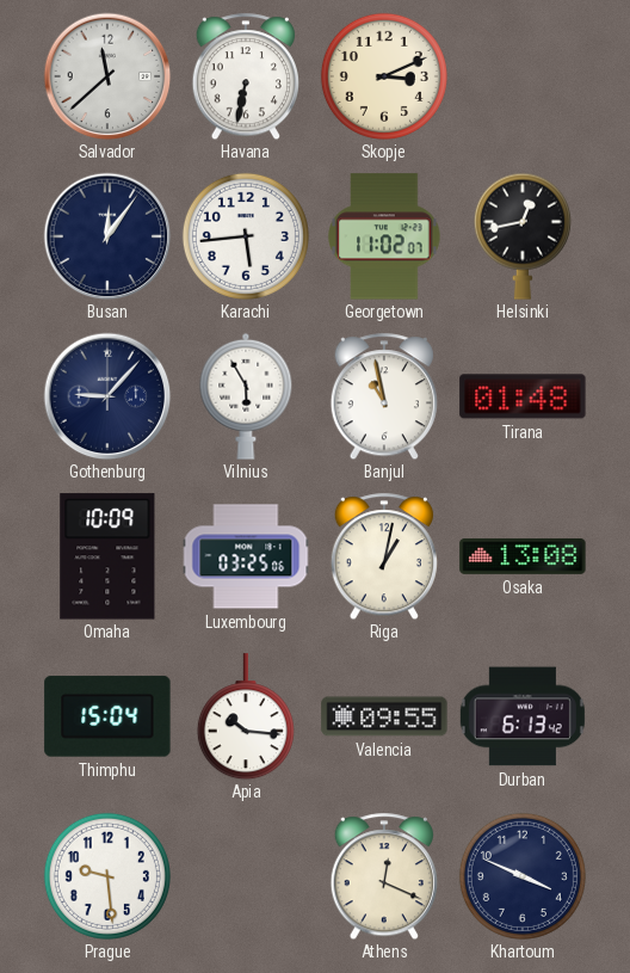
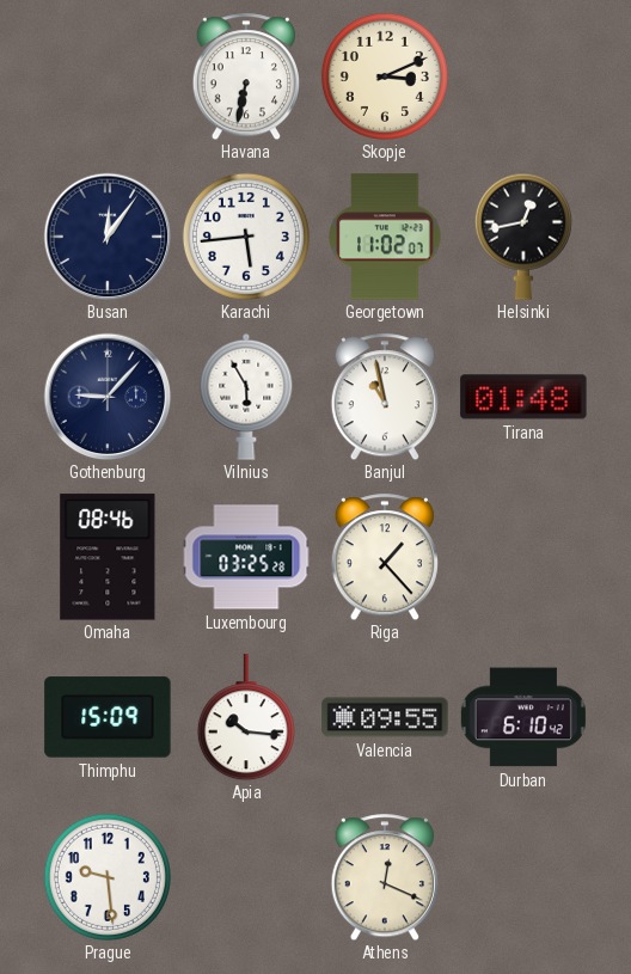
Salvador: 11:38 -> none
Omaha: 10:09 -> 08:46
Luxembourg: 03:25:06 -> 03:25:28
Riga: 1:02 -> 1:23
Osaka: 13:08 -> none
Thimphu: 15:04 -> 15:09
Durban: 6:13 -> 6:10
Khartoum: 3:49 -> none
